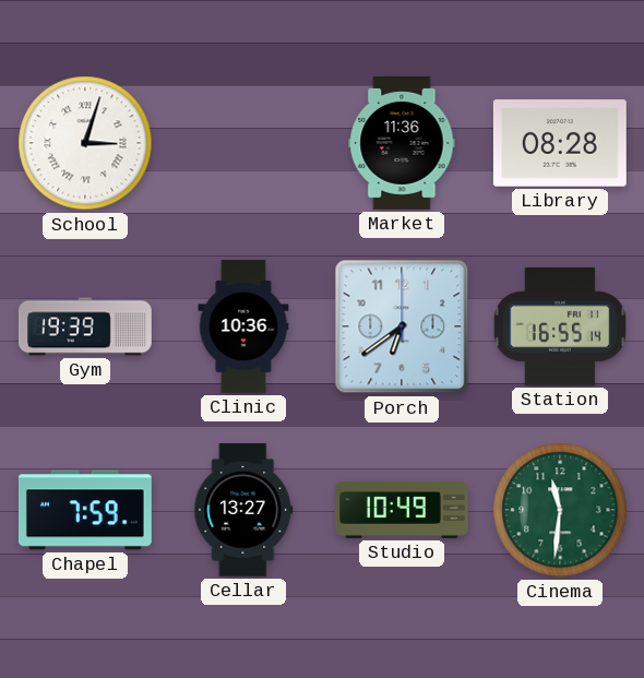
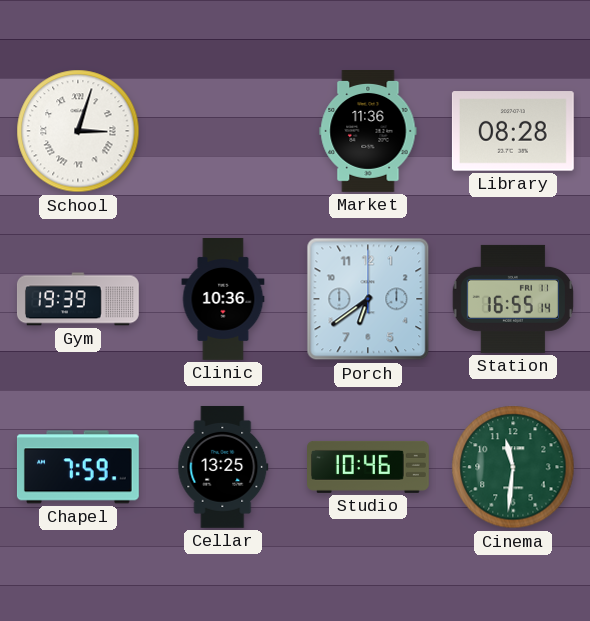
Cellar: 13:27 -> 13:25
Studio: 10:49 -> 10:46
